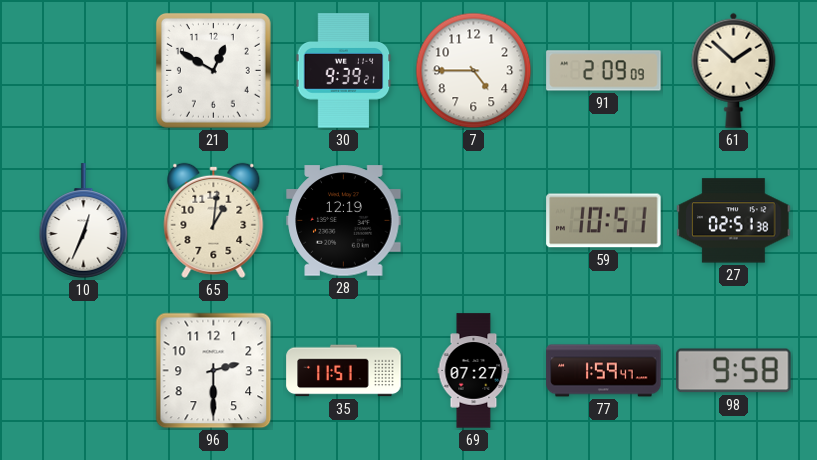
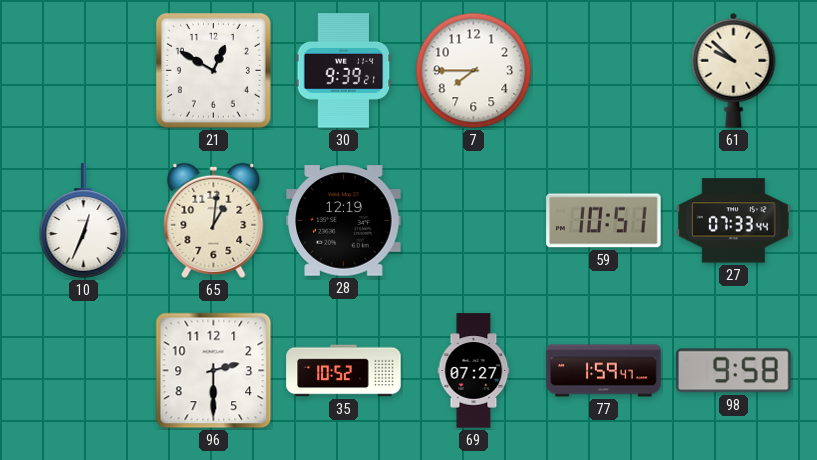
7: 4:45 -> 7:45
91: 2:09 -> none
61: 1:52 -> 9:52
27: 02:51 -> 07:33
35: 11:51 -> 10:52
